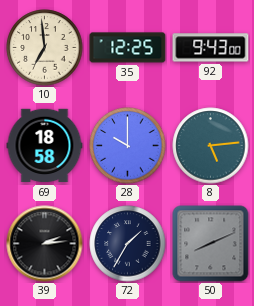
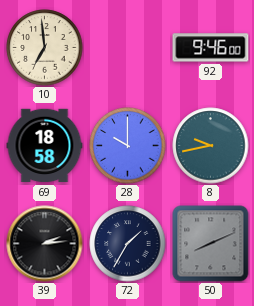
35: 12:25 -> none
92: 9:43 -> 9:46
8: 5:14 -> 9:43
